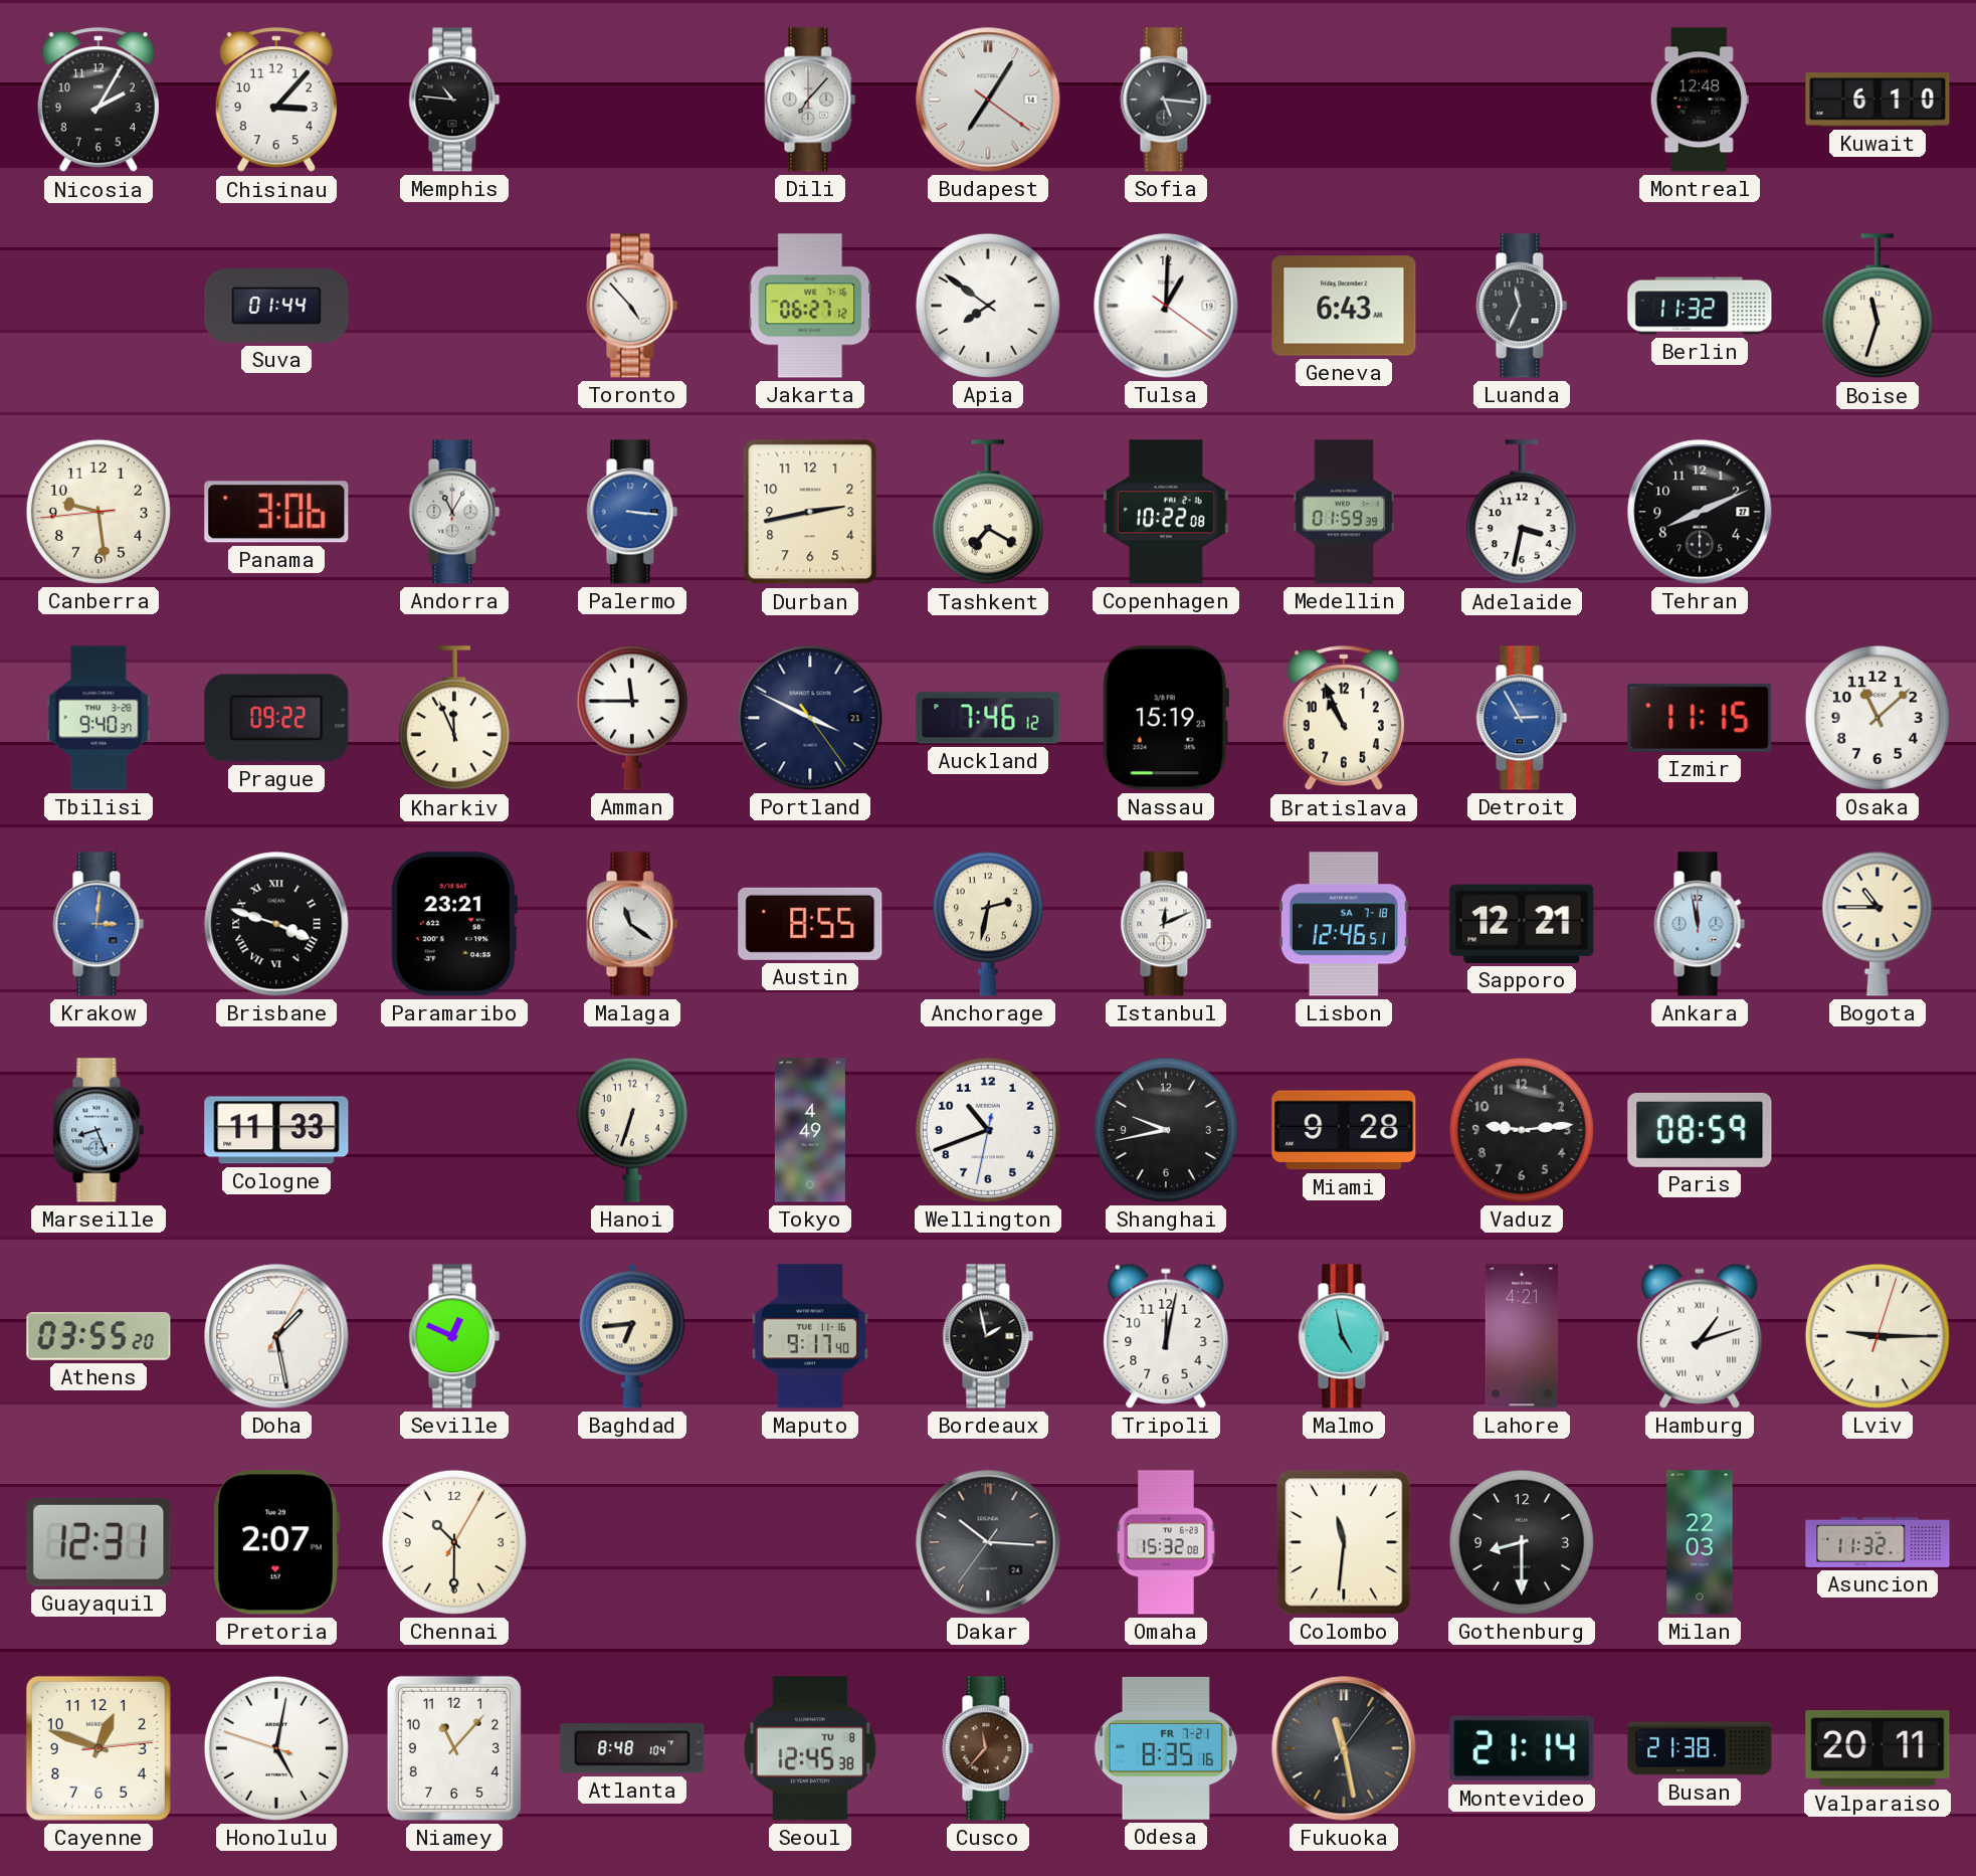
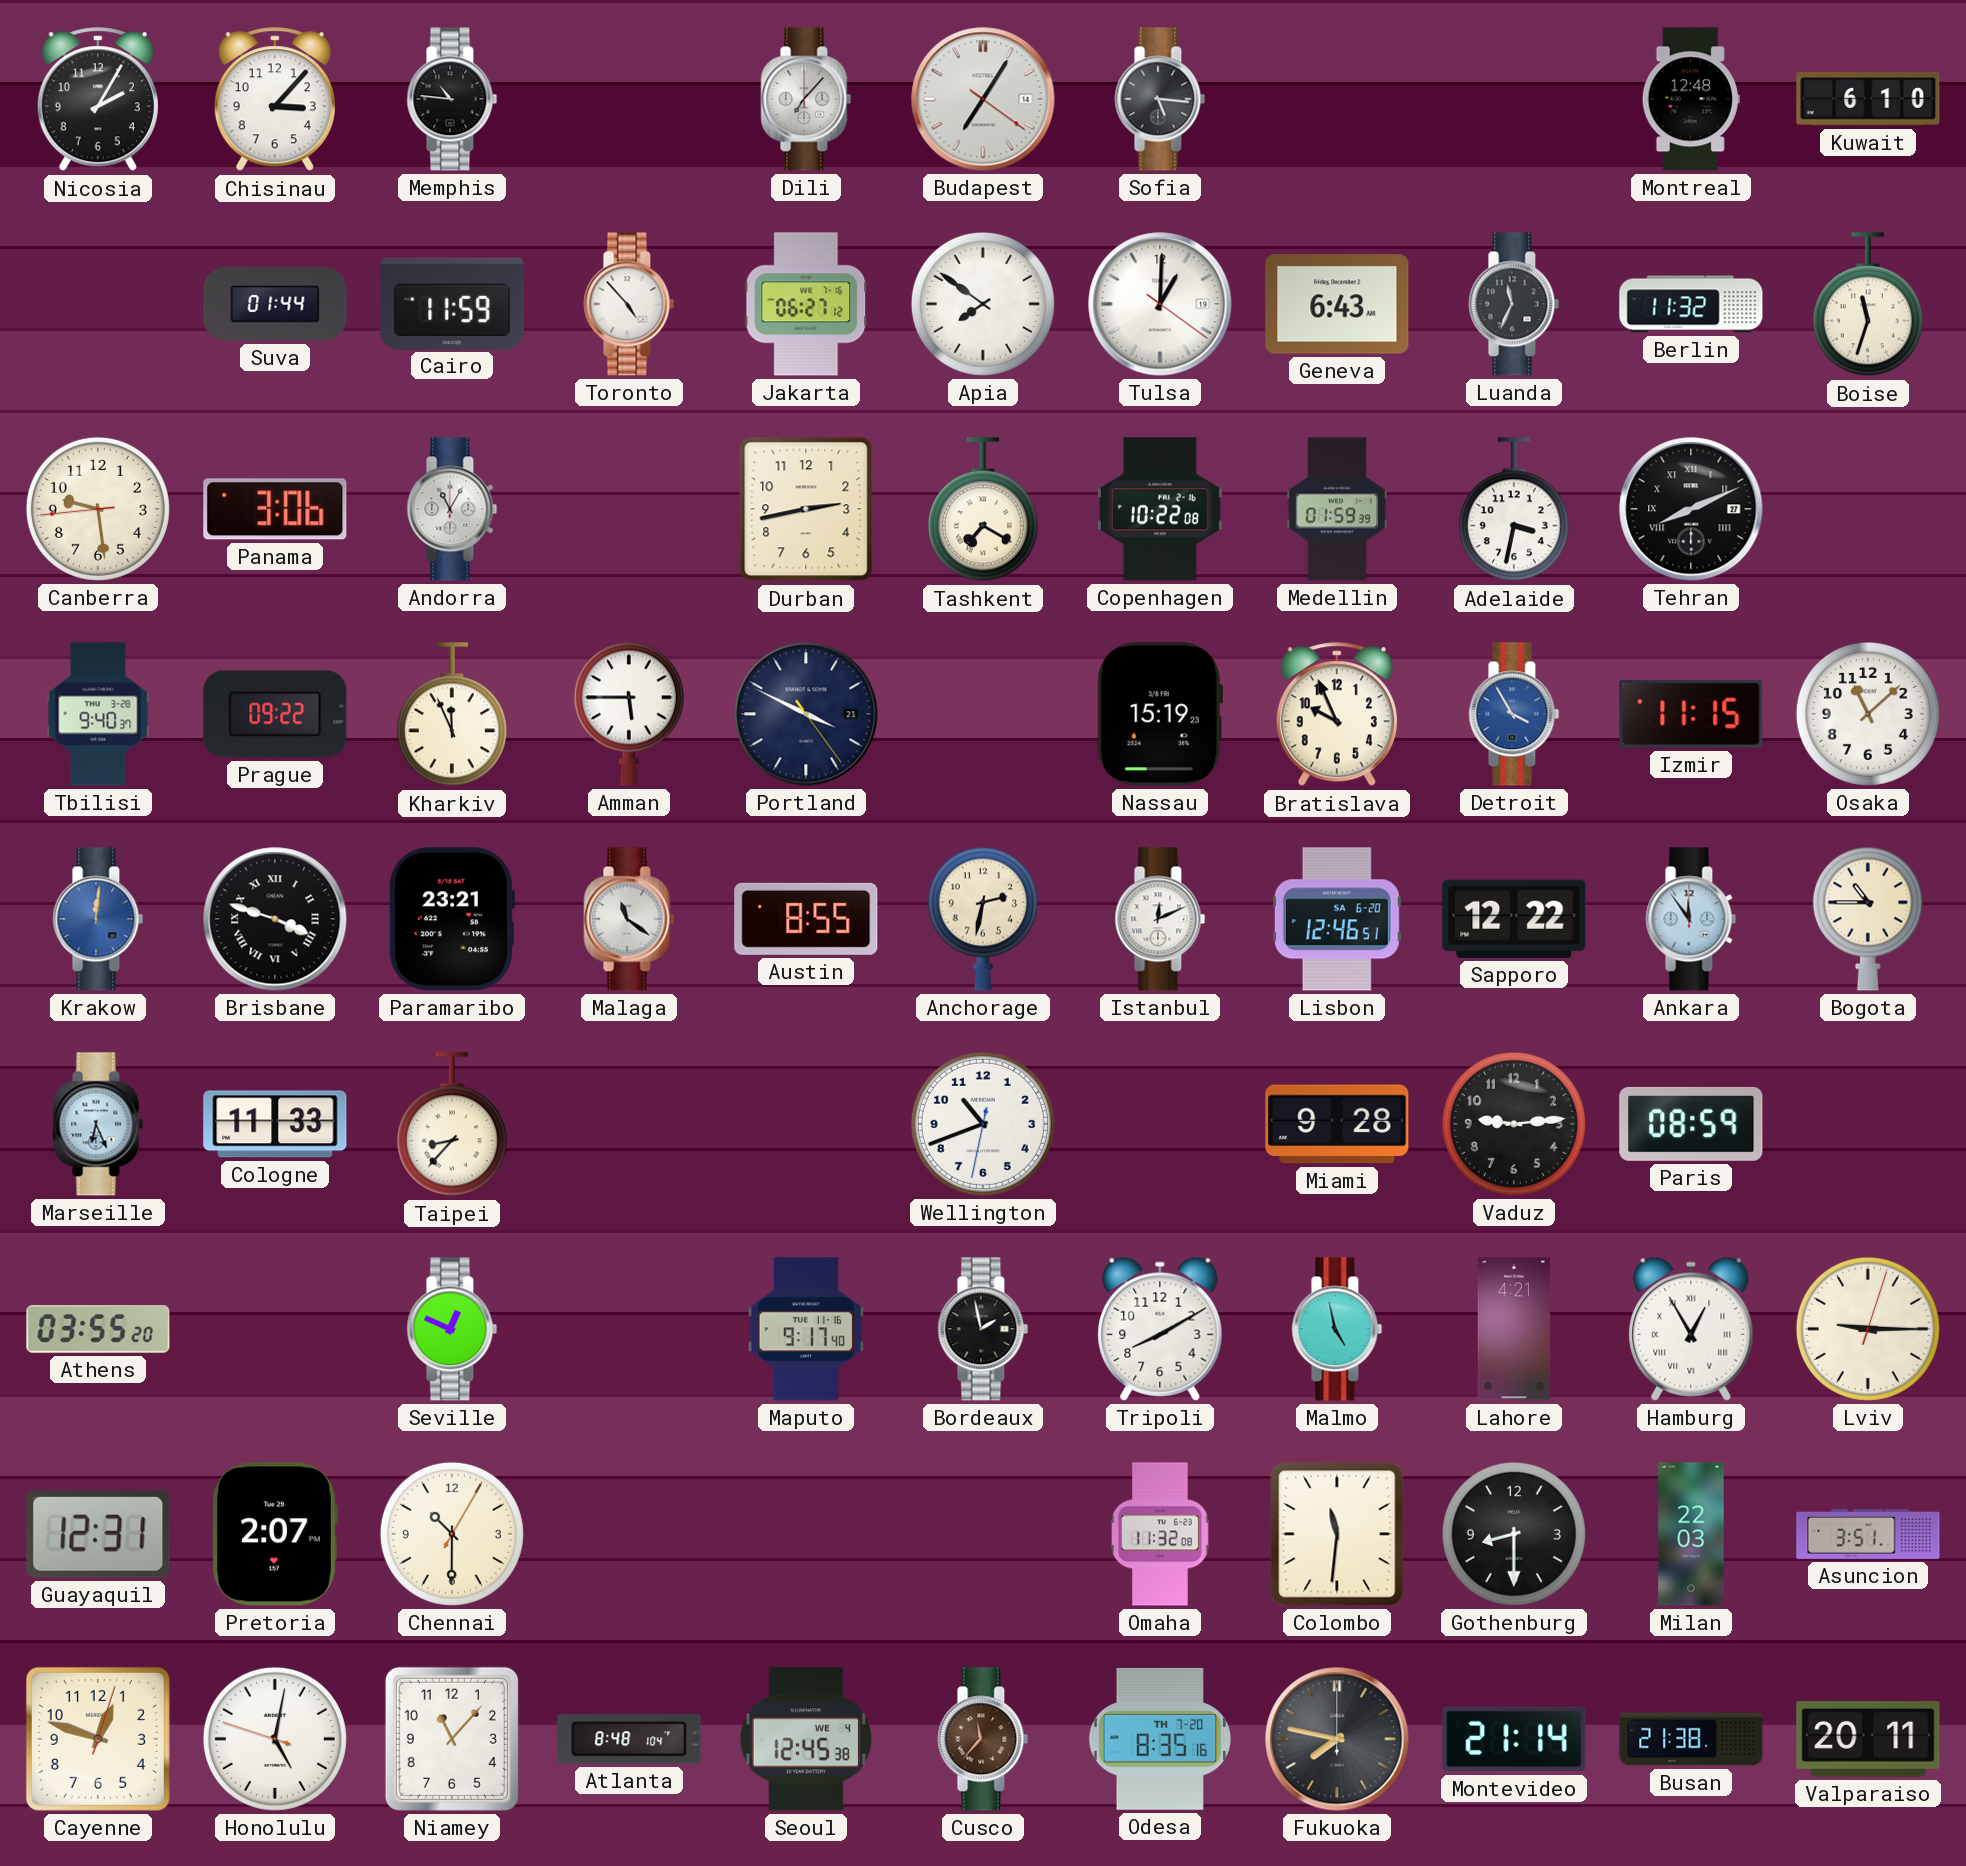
Cairo: none -> 11:59
Palermo: 3:16 -> none
Tehran numerals: Arabic -> Roman
Amman: 11:45 -> 5:45
Auckland: 7:46 -> none
Bratislava: 10:56 -> 9:56
Detroit: 2:55 -> 3:55
Krakow: 3:01 -> 12:01
Lisbon date: SA 7-18 -> SA 6-20
Sapporo: 12:21 -> 12:22
Ankara: 11:58 -> 11:54
Marseille: 8:26 -> 6:26
Taipei: none -> 8:37
Hanoi: 6:33 -> none
Tokyo: 4:49 -> none
Shanghai: 9:43 -> none
Doha: 1:28 -> none
Baghdad: 6:44 -> none
Tripoli: 12:02 -> 8:10
Hamburg: 1:12 -> 12:55
Dakar: 10:15 -> none
Omaha: 15:32 -> 11:32
Asuncion: 11:32 -> 3:51
Cayenne: 12:48:14 -> 12:48:03
Seoul date: TU 8 -> WE 4
Odesa date: FR 7-21 -> TH 7-20
Fukuoka: 11:28 -> 7:47
